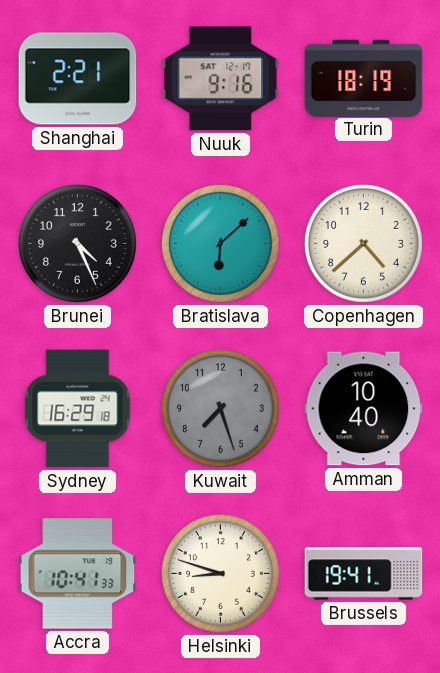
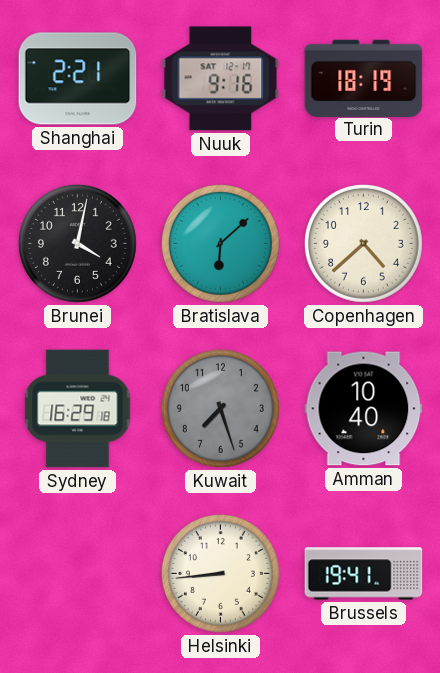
Brunei: 4:26 -> 4:02
Accra: 10:41 -> none
Helsinki: 8:48 -> 8:44
